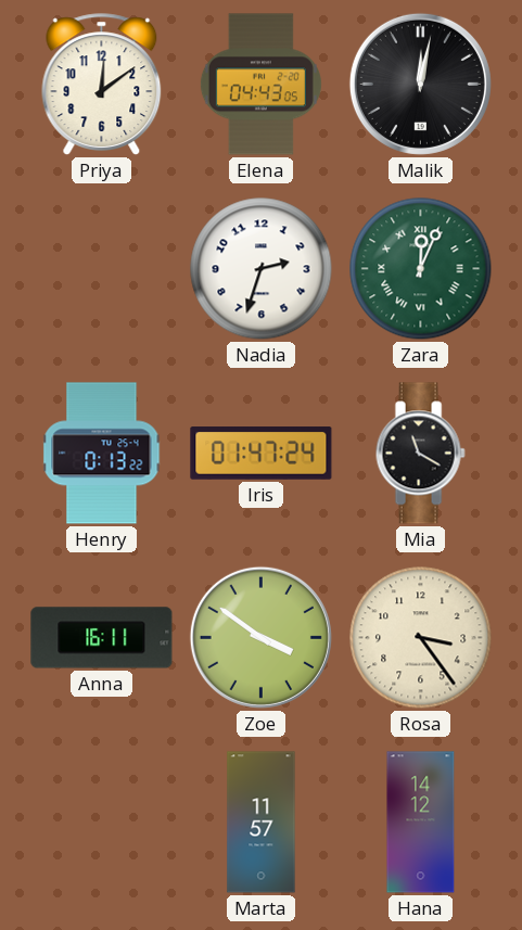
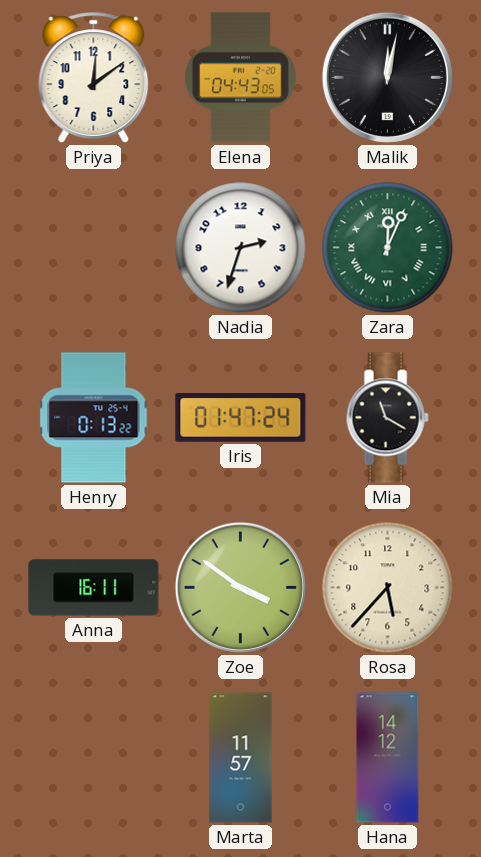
Rosa: 3:24 -> 5:37
